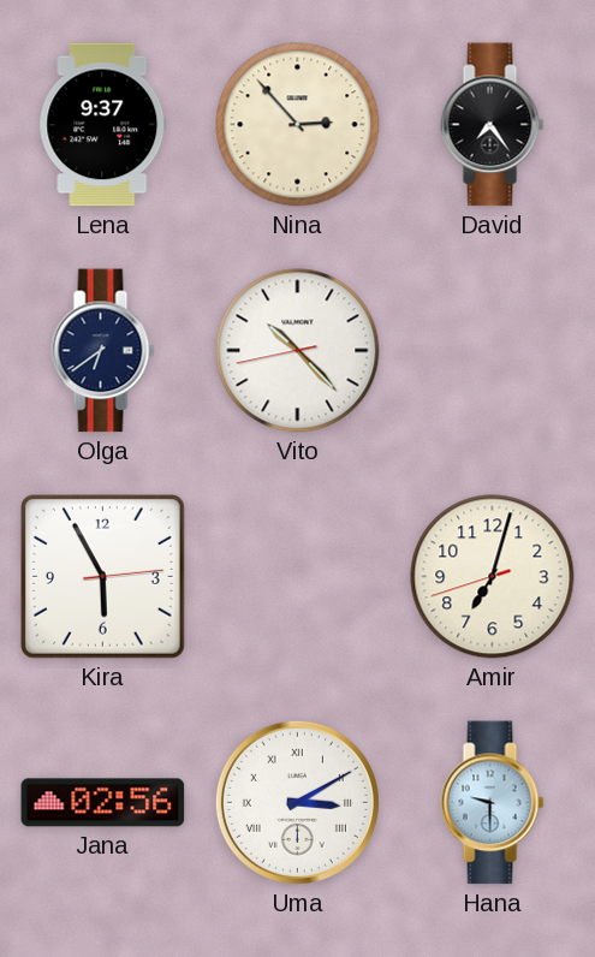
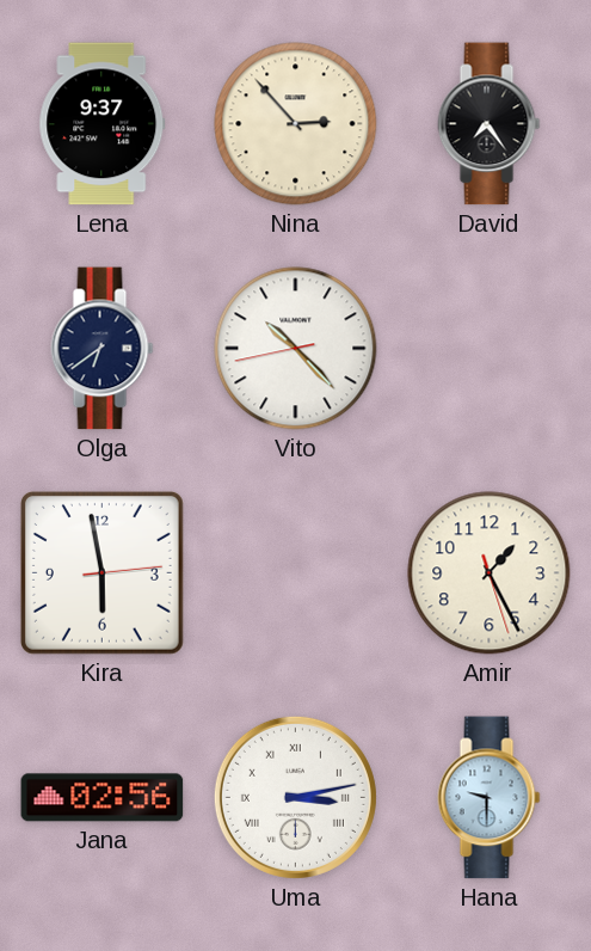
Kira: 5:55 -> 5:58
Amir: 7:02 -> 1:25
Uma: 3:10 -> 3:13
